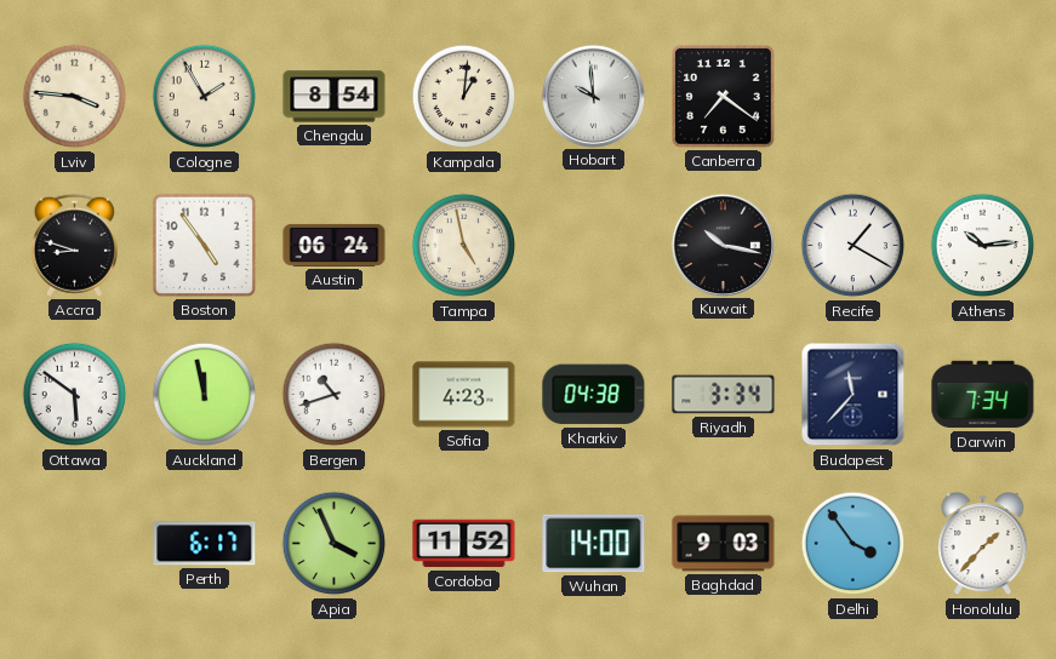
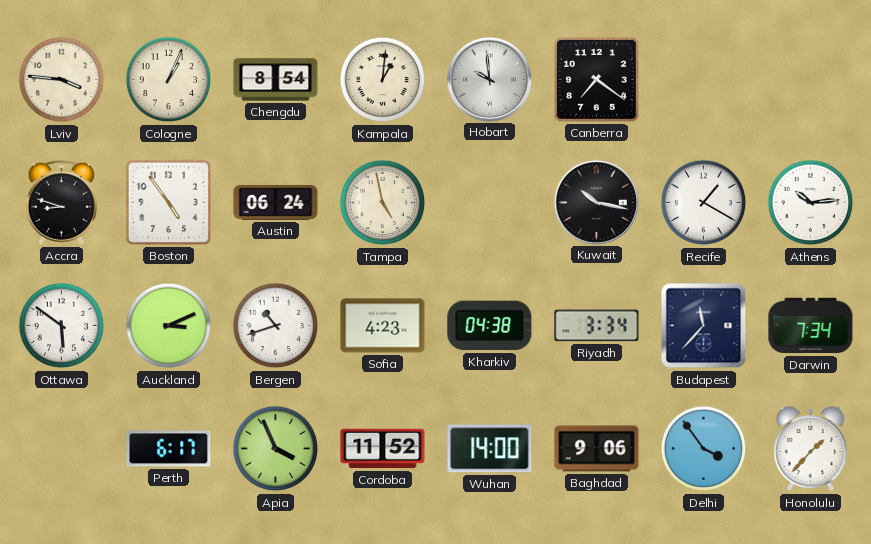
Cologne: 1:55 -> 1:04
Auckland: 11:58 -> 3:11
Baghdad: 9:03 -> 9:06
